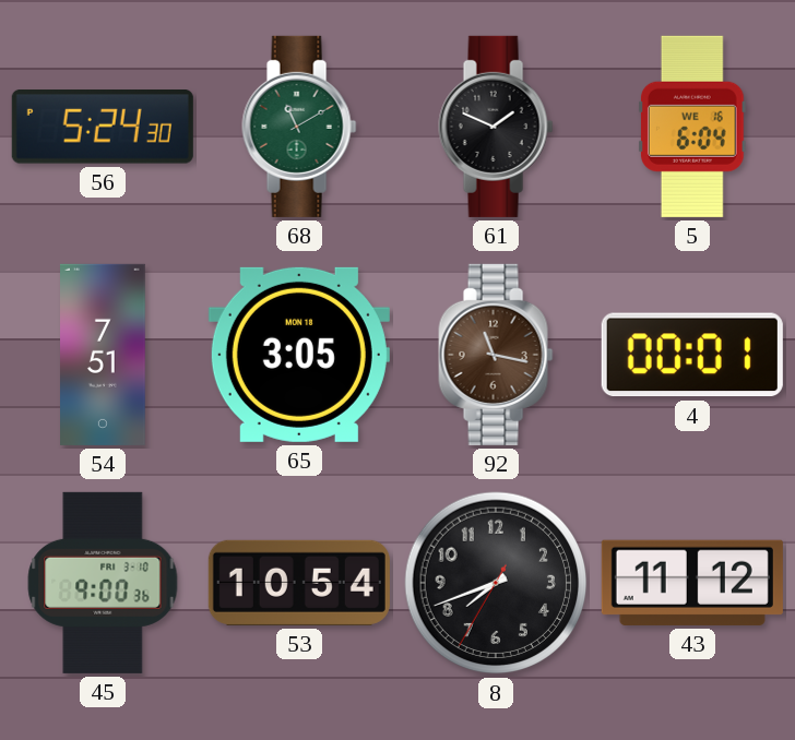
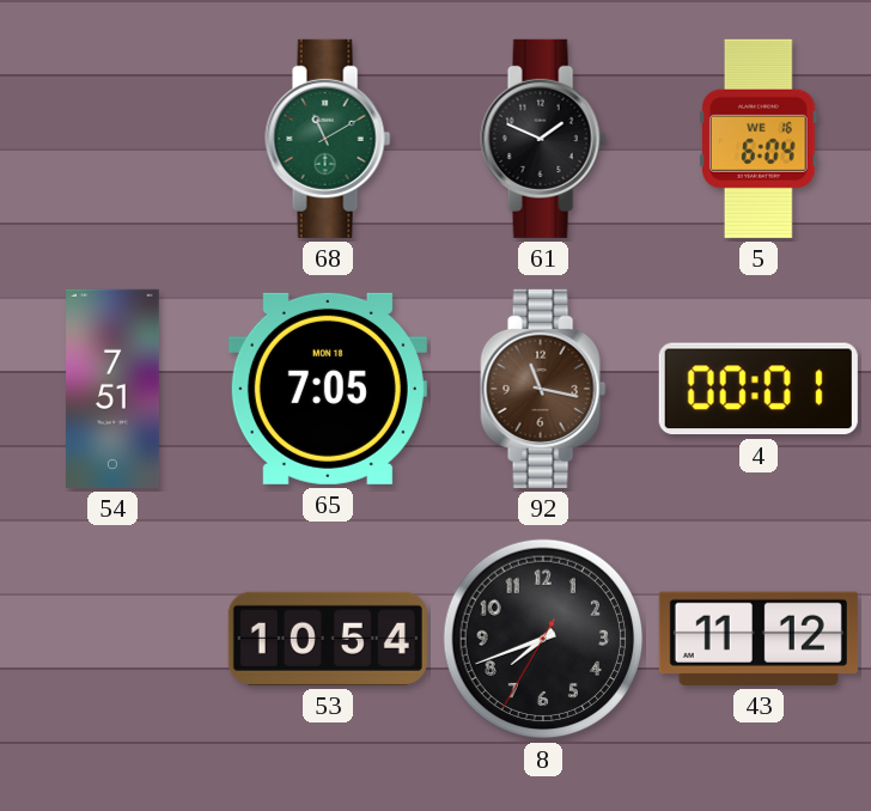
56: 5:24 -> none
65: 3:05 -> 7:05
45: 9:00 -> none
